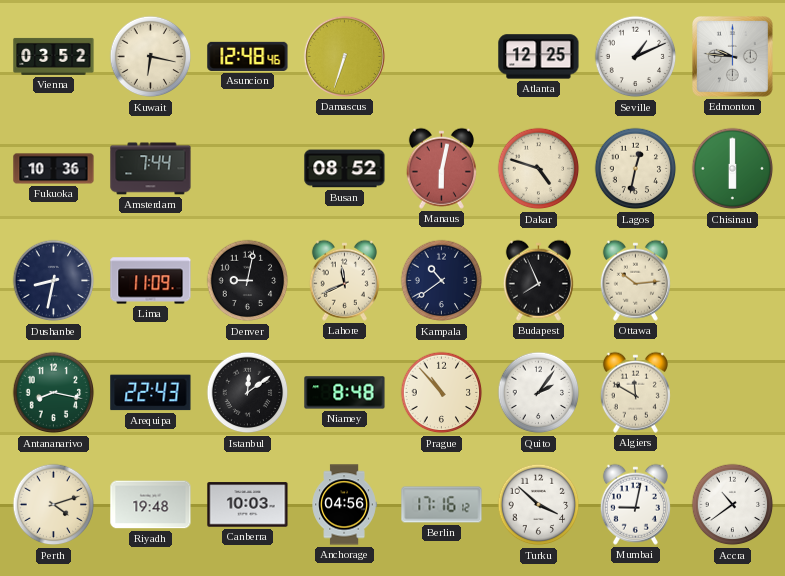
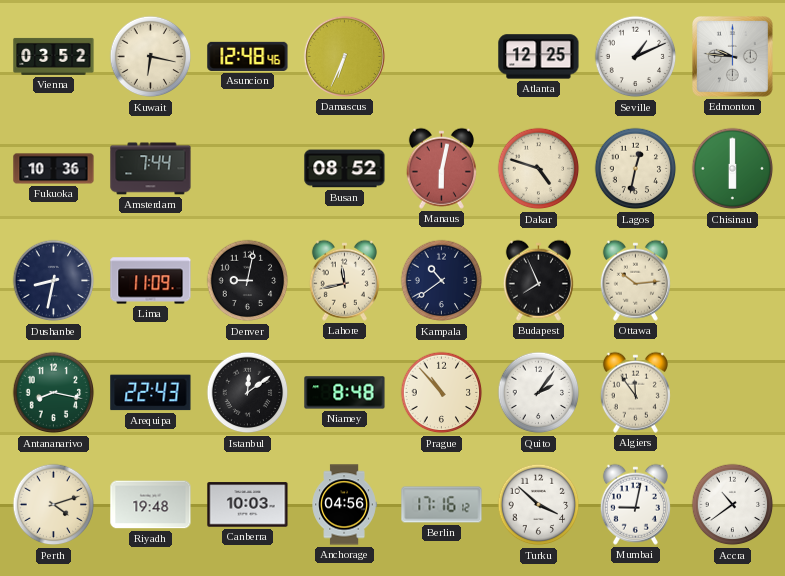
Damascus: 6:33 -> 6:34
Lahore: 11:41 -> 11:43
Algiers: 11:50 -> 11:54
